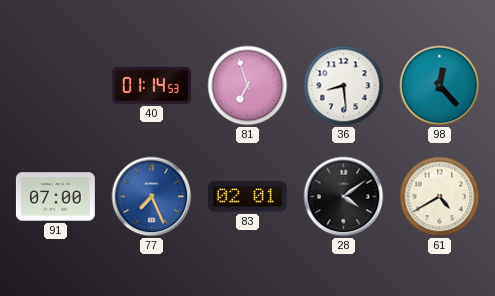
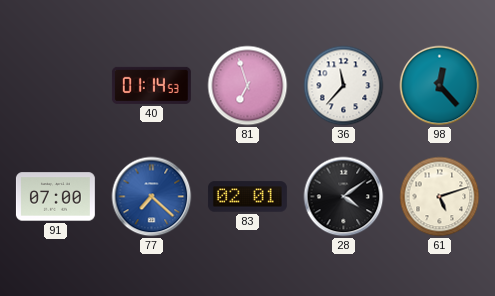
36: 8:29 -> 11:37
77: 7:26 -> 7:22
61: 4:40 -> 5:12
